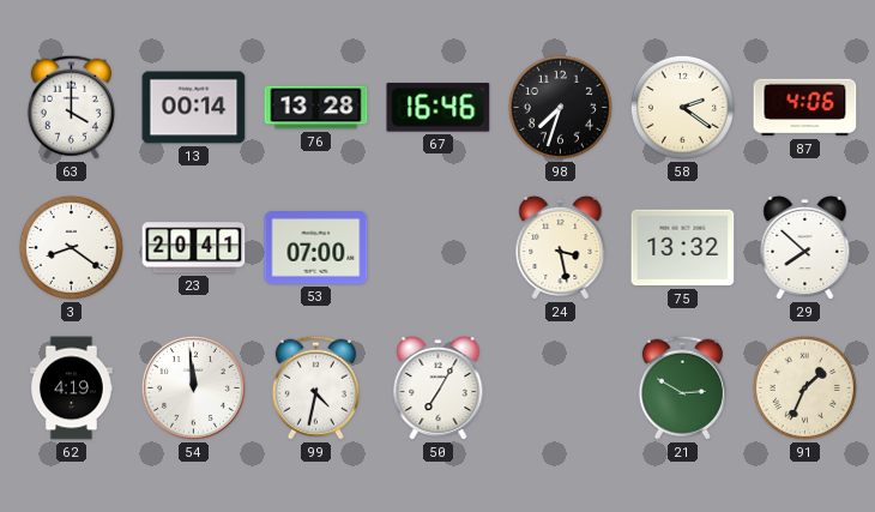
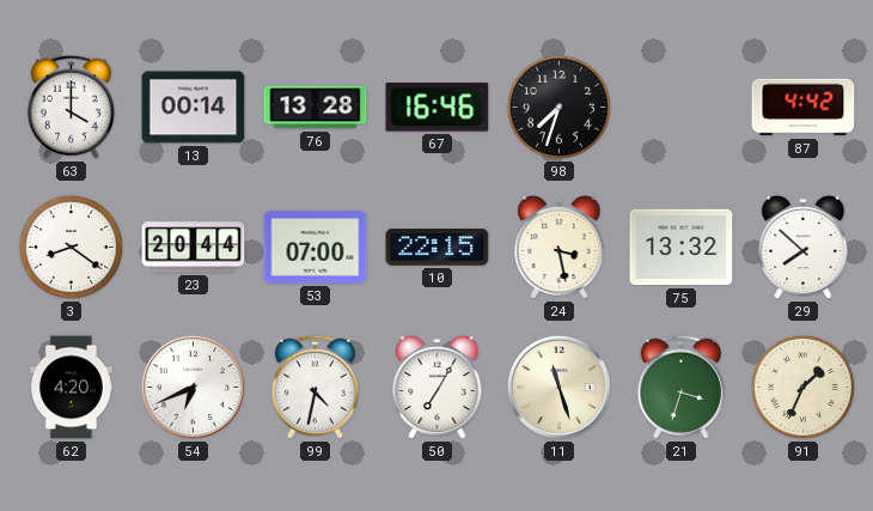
58: 2:21 -> none
87: 4:06 -> 4:42
23: 20:41 -> 20:44
10: none -> 22:15
62: 4:19 -> 4:20
54: 11:59 -> 6:41
11: none -> 11:27
21: 2:50 -> 3:33
